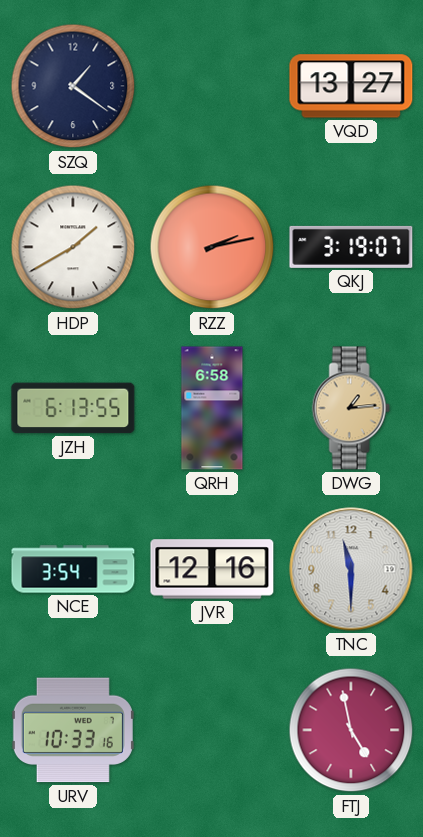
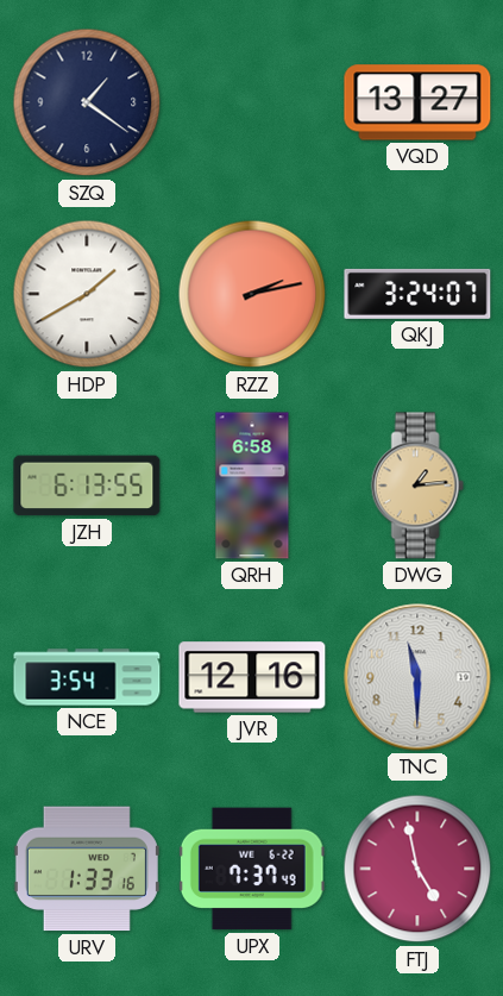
QKJ: 3:19 -> 3:24
URV: 10:33 -> 1:33
UPX: none -> 7:37
